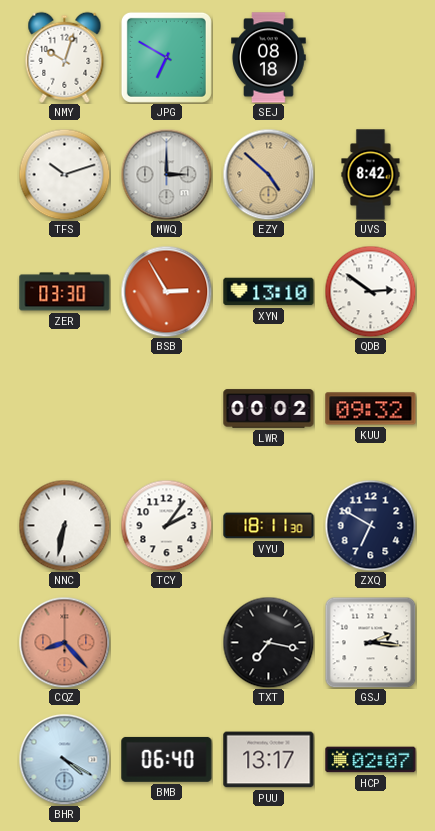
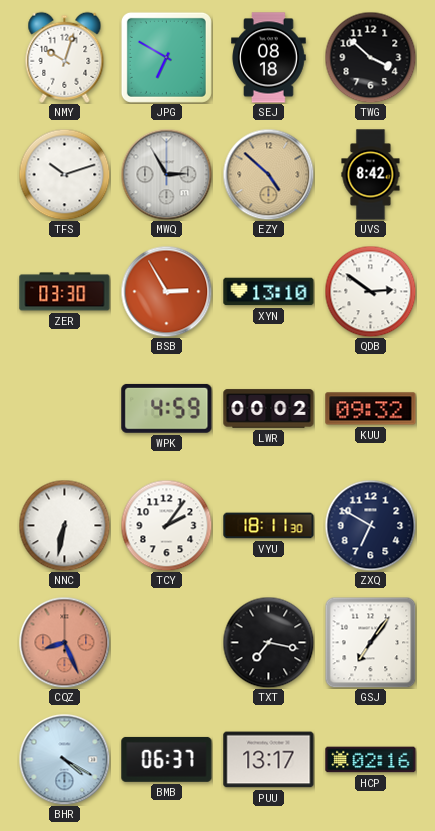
TWG: none -> 3:52
MWQ: 3:00 -> 2:55
WPK: none -> 4:59
CQZ: 8:23 -> 8:26
GSJ: 2:16 -> 7:06
BMB: 06:40 -> 06:37
HCP: 02:07 -> 02:16
